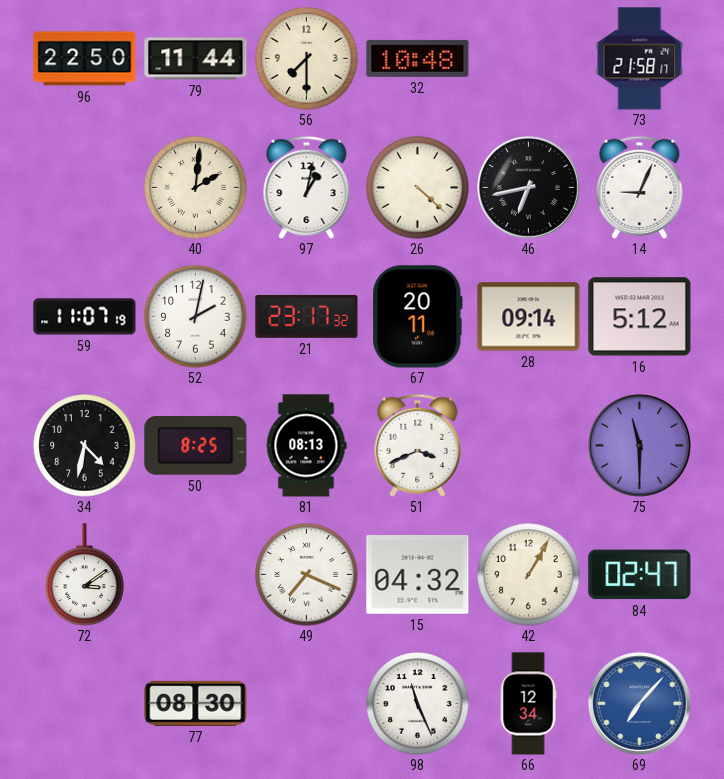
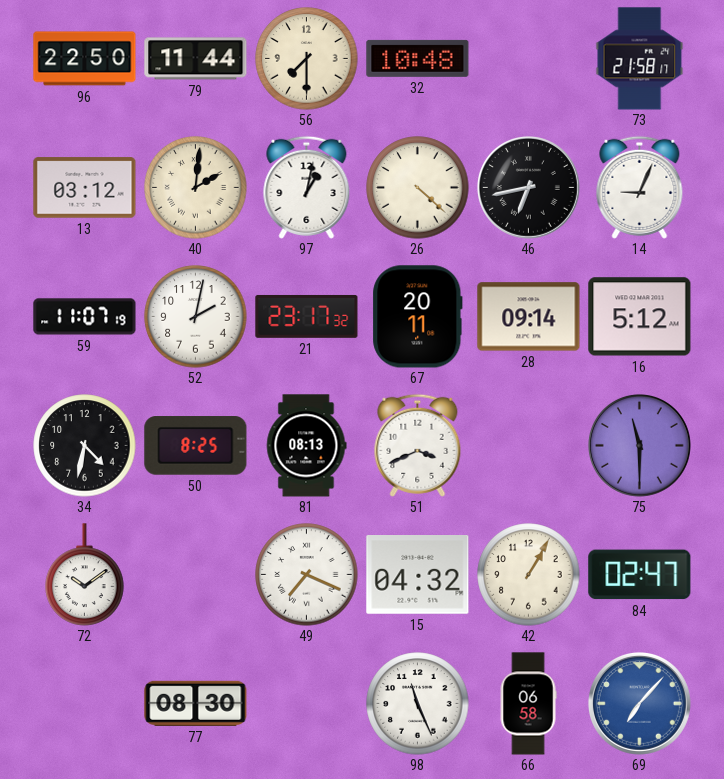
13: none -> 03:12
72: 3:09 -> 10:09
66: 12:34 -> 06:58
